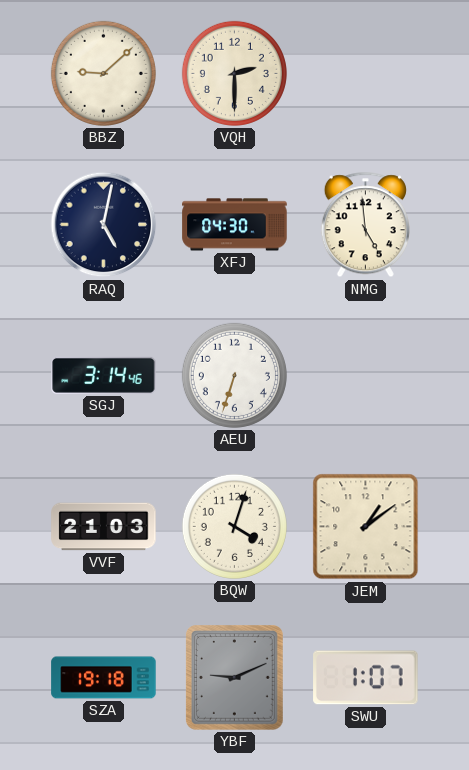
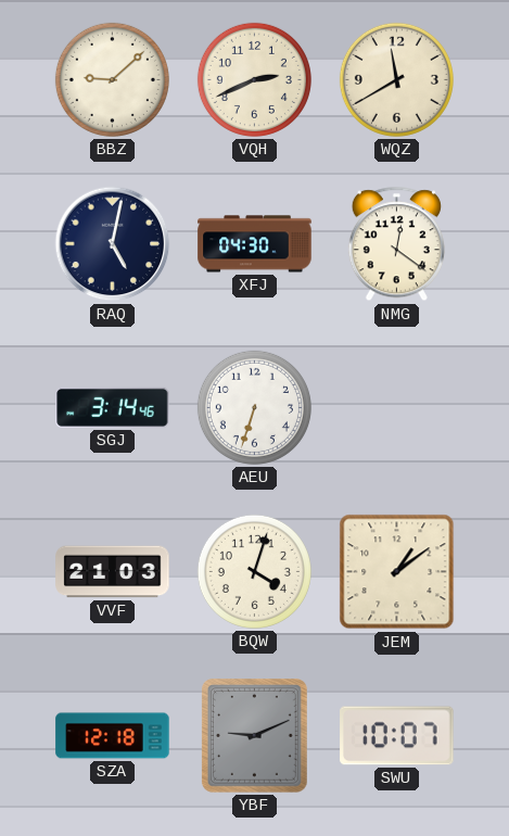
VQH: 2:30 -> 2:41
WQZ: none -> 11:40
NMG: 4:59 -> 12:21
SZA: 19:18 -> 12:18
SWU: 1:07 -> 10:07
